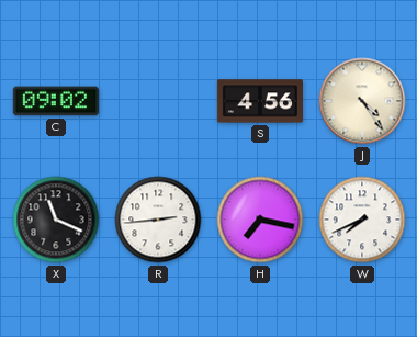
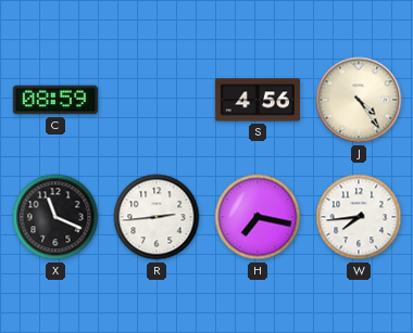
C: 09:02 -> 08:59
W: 7:41 -> 7:44
